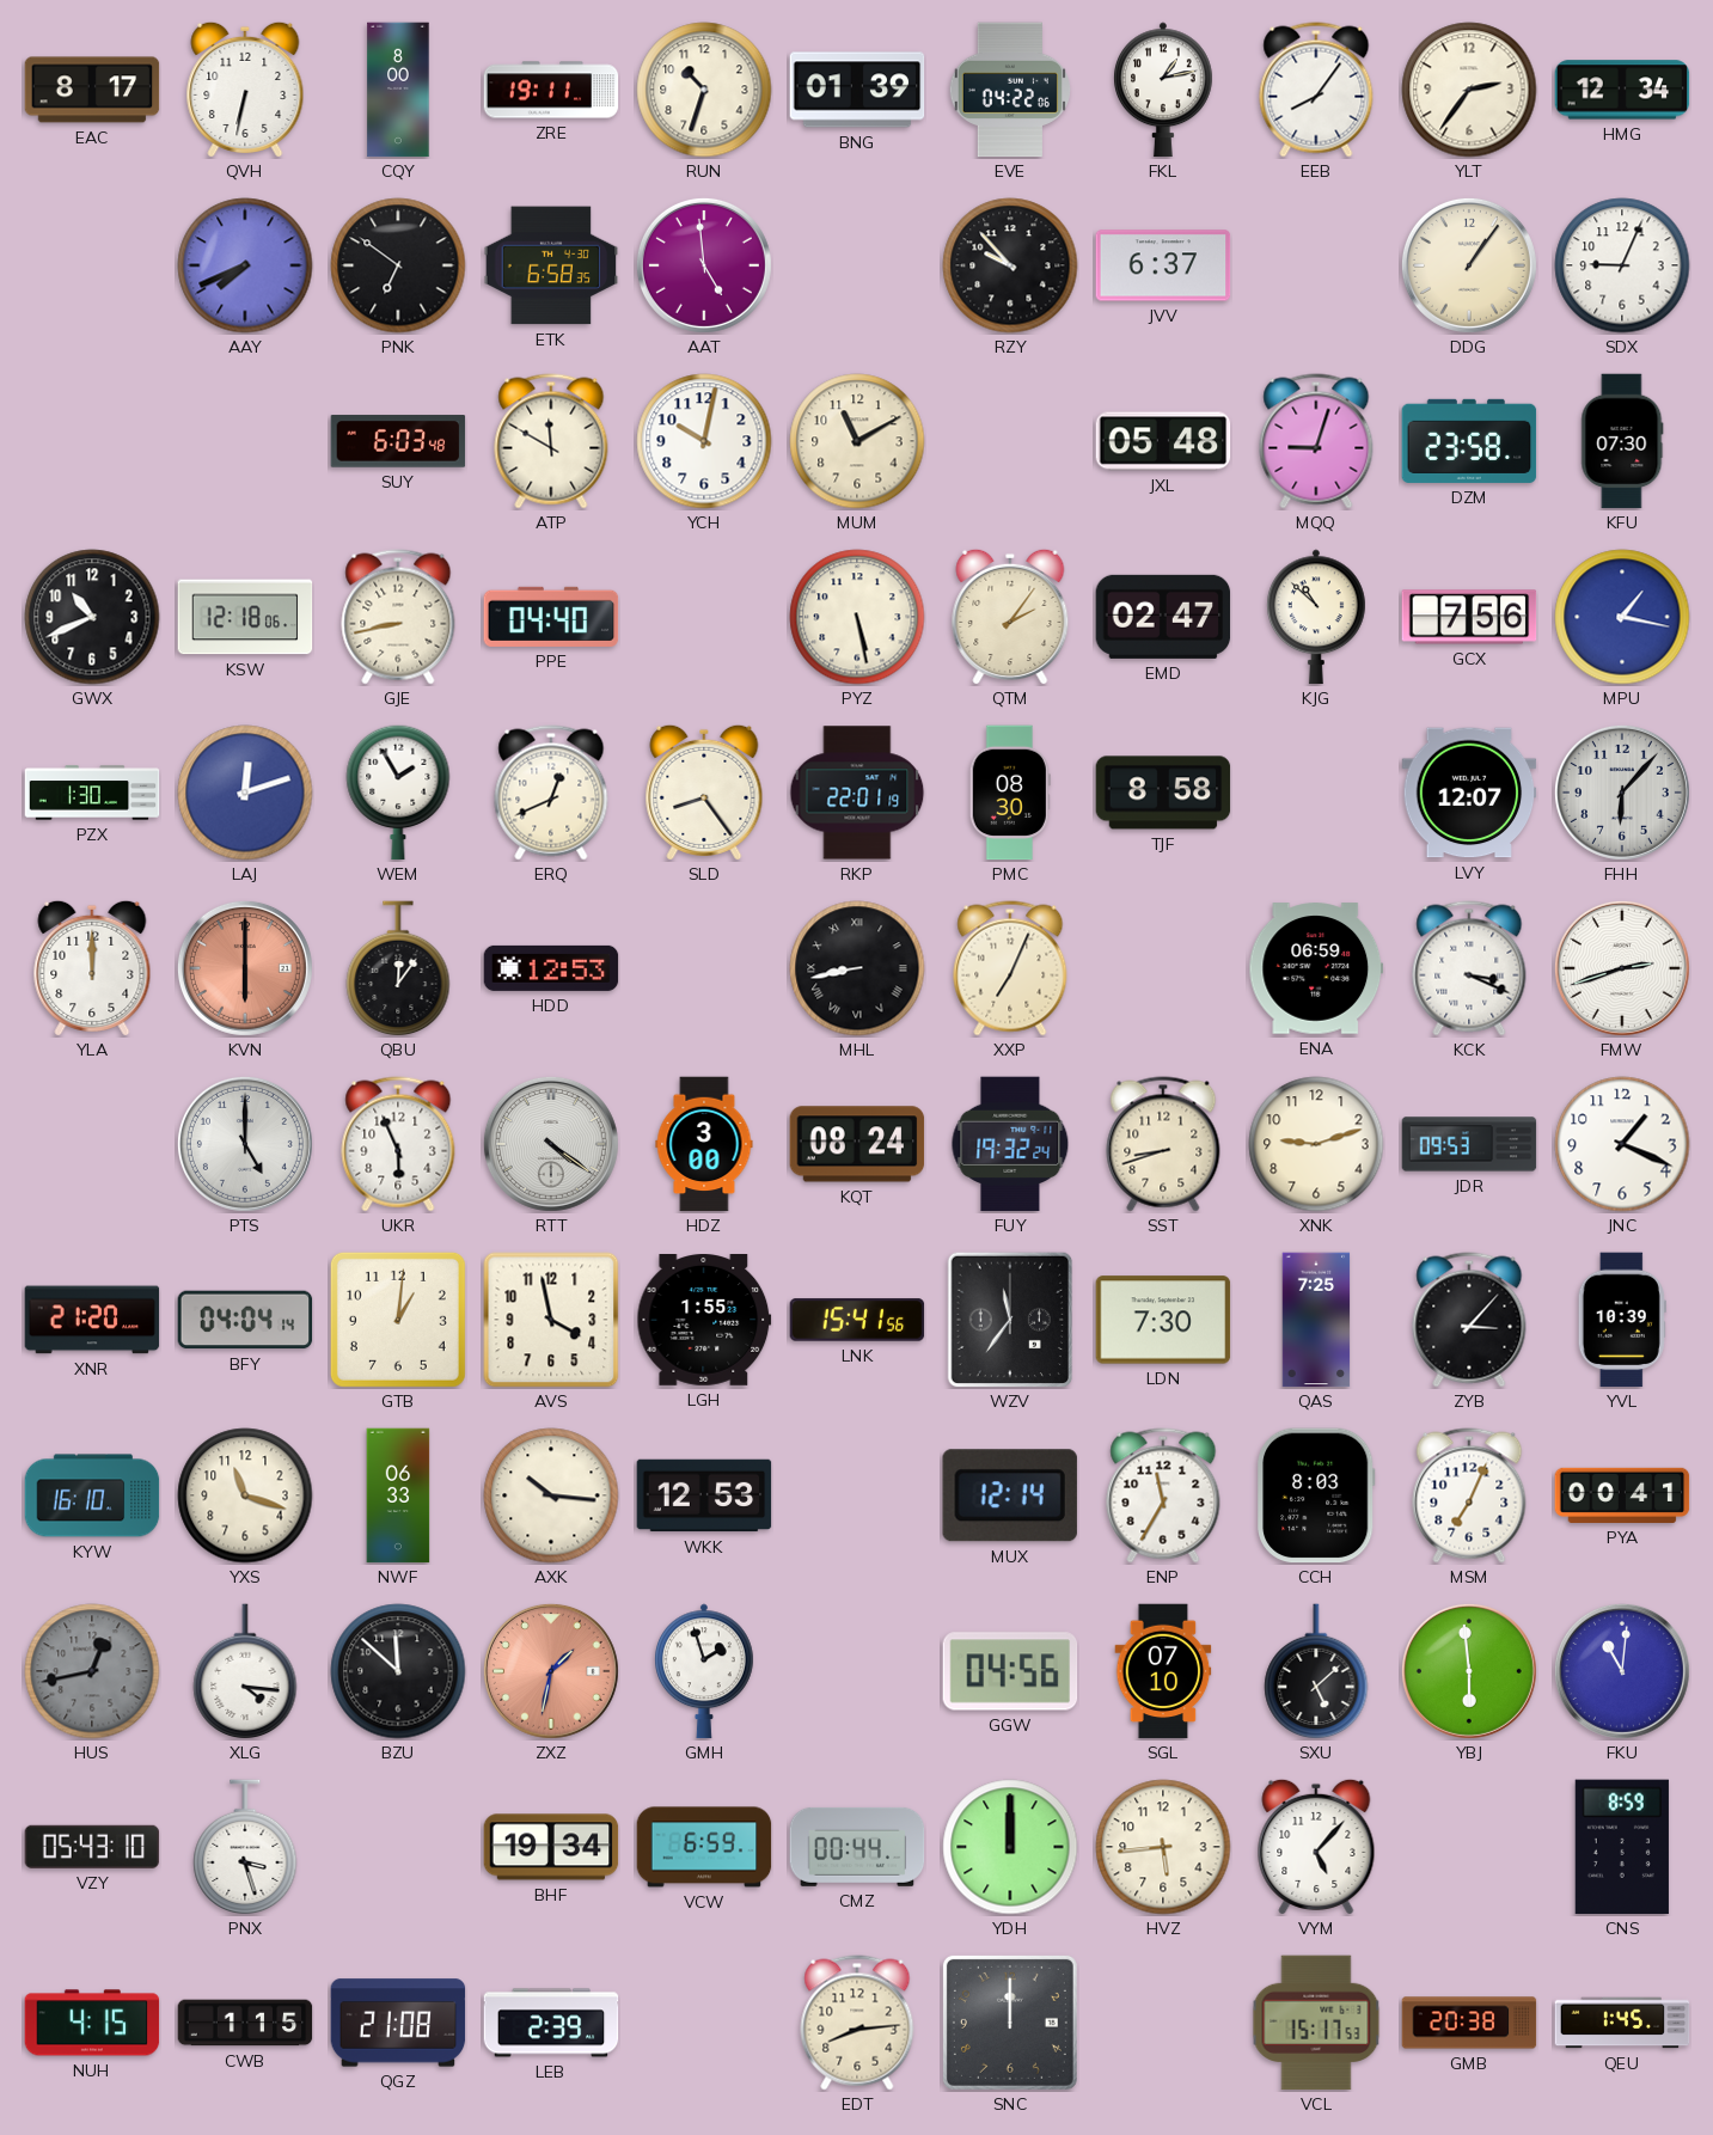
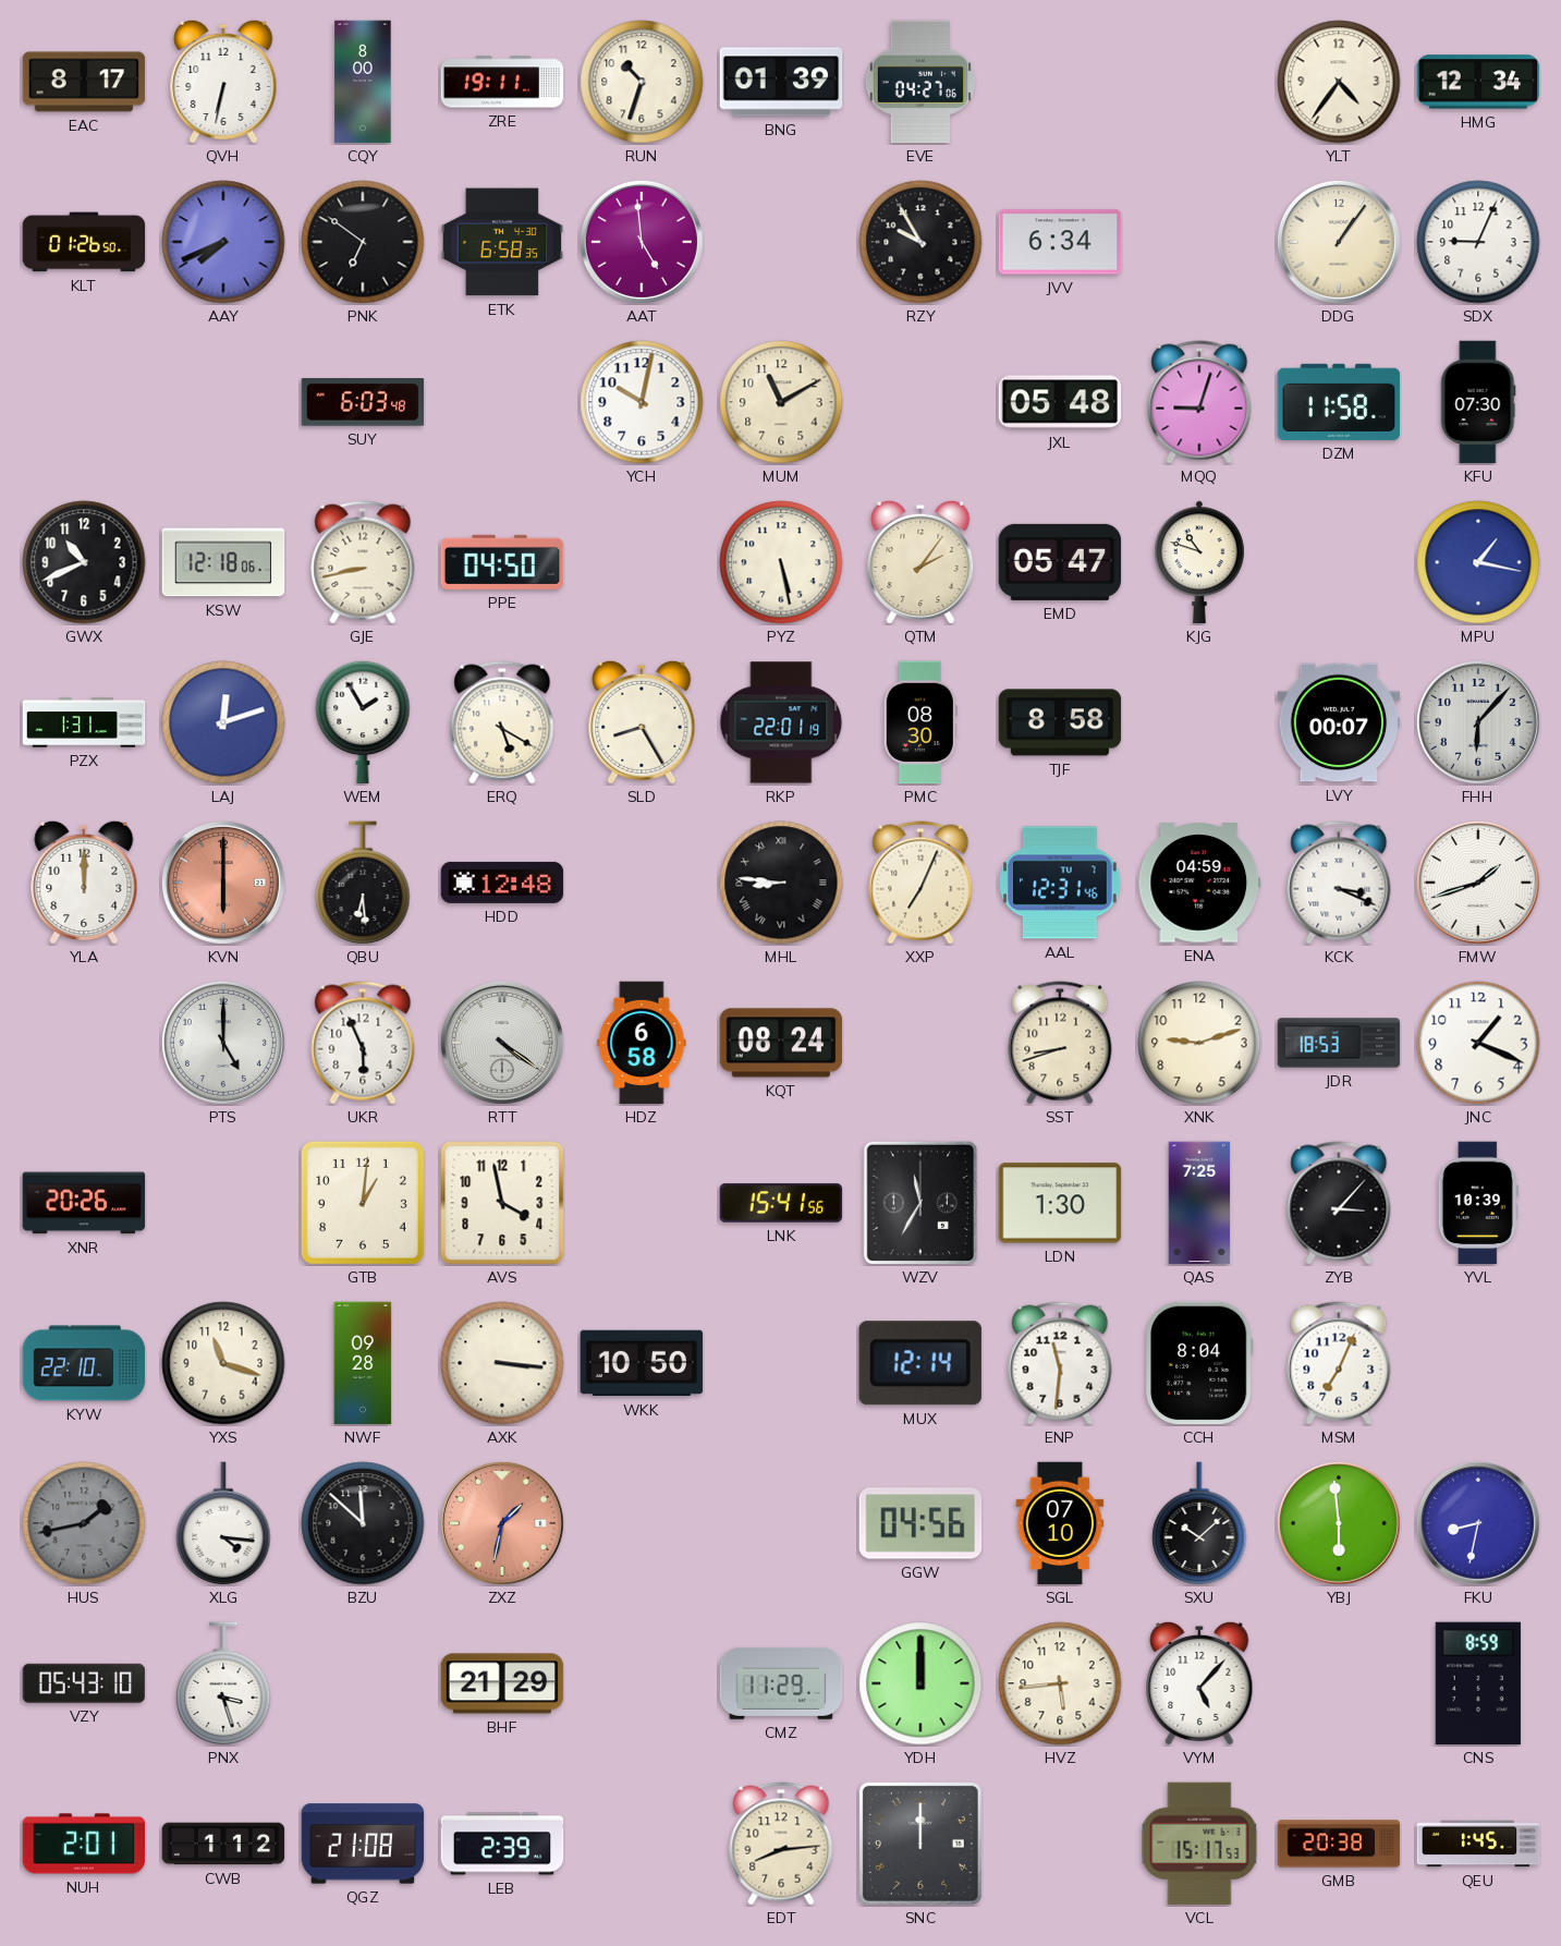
EVE: 04:22 -> 04:27
FKL: 1:13 -> none
EEB: 8:06 -> none
YLT: 2:36 -> 4:36
KLT: none -> 01:26
RZY: 9:53 -> 9:55
JVV: 6:37 -> 6:34
ATP: 11:50 -> none
DZM: 23:58 -> 11:58
PPE: 04:40 -> 04:50
EMD: 02:47 -> 05:47
KJG: 10:52 -> 10:48
GCX: 7:56 -> none
PZX: 1:30 -> 1:31
ERQ: 12:41 -> 5:20
SLD: 8:24 -> 8:25
LVY: 12:07 -> 00:07
QBU: 12:06 -> 6:29
HDD: 12:53 -> 12:48
MHL: 8:43 -> 8:46
AAL: none -> 12:31
ENA: 06:59 -> 04:59
FMW: 2:42 -> 1:42
HDZ: 3:00 -> 6:58
FUY: 19:32 -> none
JDR: 09:53 -> 18:53
XNR: 21:20 -> 20:26
BFY: 04:04 -> none
LGH: 1:55 -> none
WZV: 11:36 -> 11:35
LDN: 7:30 -> 1:30
KYW: 16:10 -> 22:10
NWF: 06:33 -> 09:28
AXK: 10:16 -> 3:16
WKK: 12:53 -> 10:50
ENP: 11:35 -> 11:31
CCH: 8:03 -> 8:04
PYA: 00:41 -> none
HUS: 12:43 -> 1:43
GMH: 1:57 -> none
SXU: 5:08 -> 10:08
FKU: 11:01 -> 8:32
BHF: 19:34 -> 21:29
VCW: 6:59 -> none
CMZ: 00:44 -> 11:29
NUH: 4:15 -> 2:01
CWB: 1:15 -> 1:12
